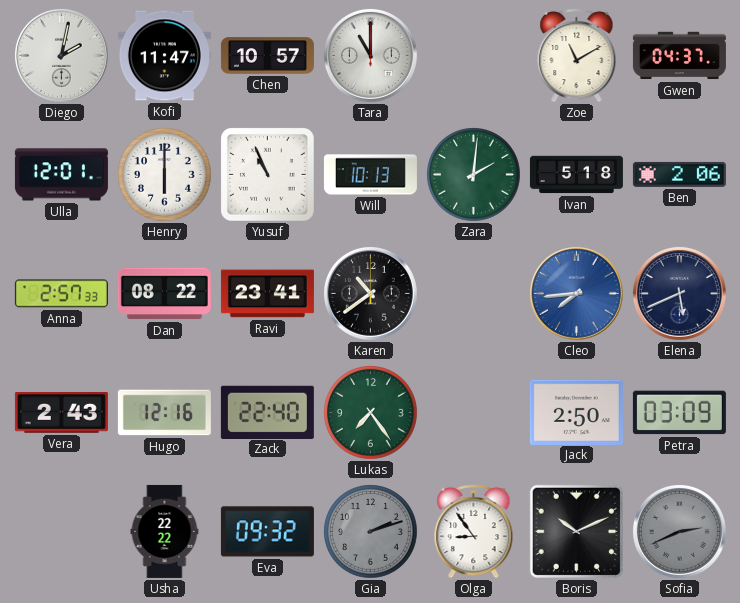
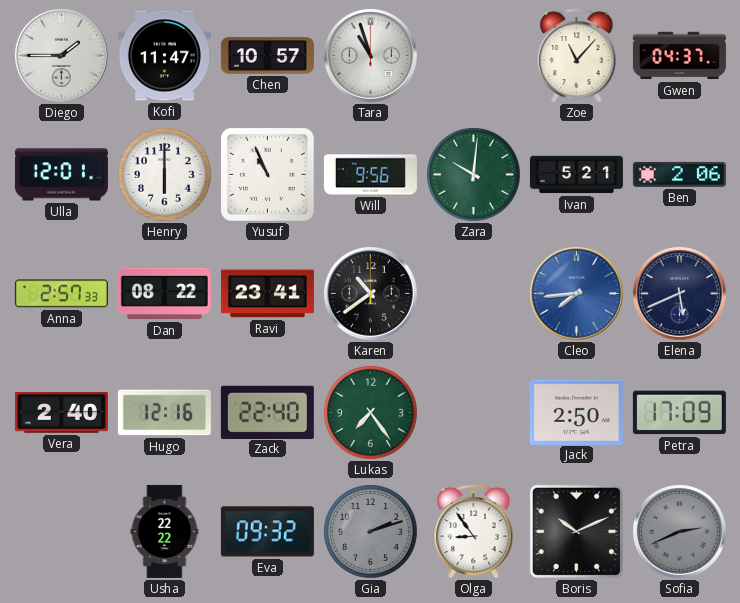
Diego: 2:02 -> 1:45
Tara: 11:00 -> 10:57
Zoe: 11:10 -> 11:07
Will: 10:13 -> 9:56
Zara: 2:01 -> 10:01
Ivan: 5:18 -> 5:21
Vera: 2:43 -> 2:40
Petra: 03:09 -> 17:09
